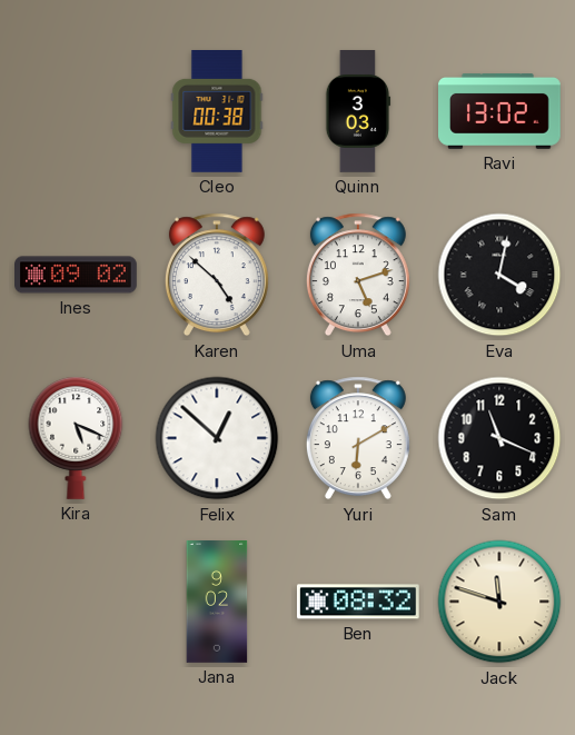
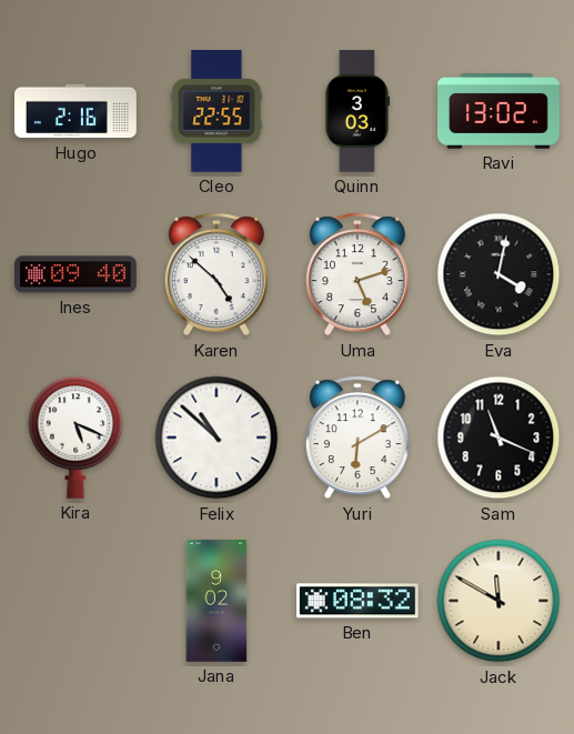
Hugo: none -> 2:16
Cleo: 00:38 -> 22:55
Ines: 09:02 -> 09:40
Felix: 12:52 -> 10:52
Jack: 11:48 -> 11:50
